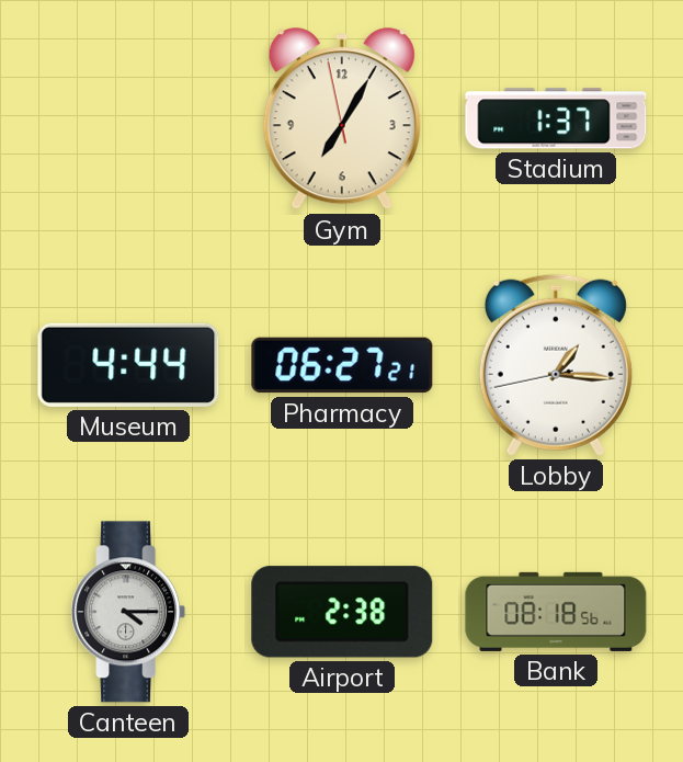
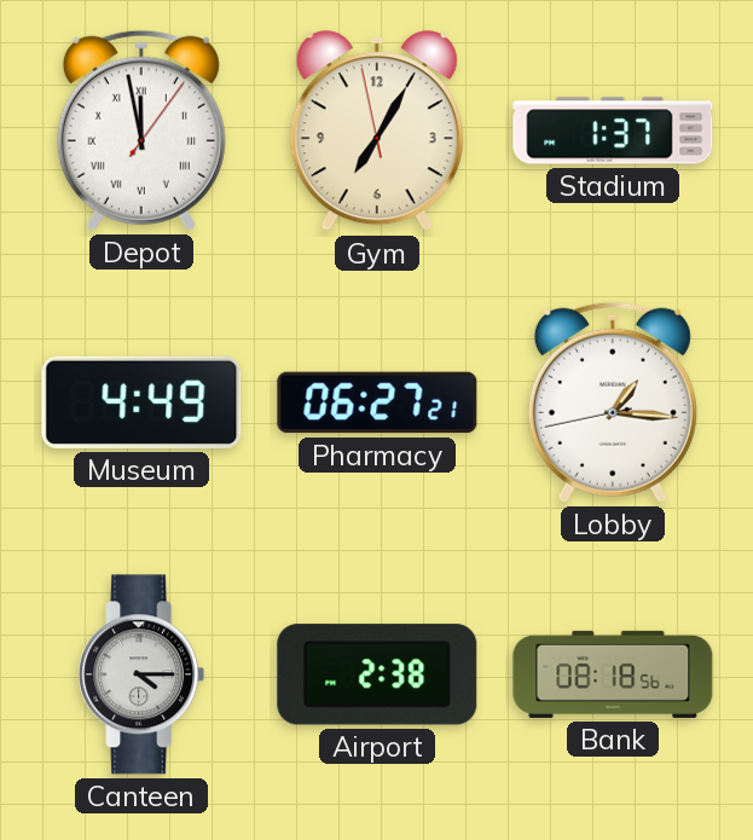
Depot: none -> 11:58
Museum: 4:44 -> 4:49
